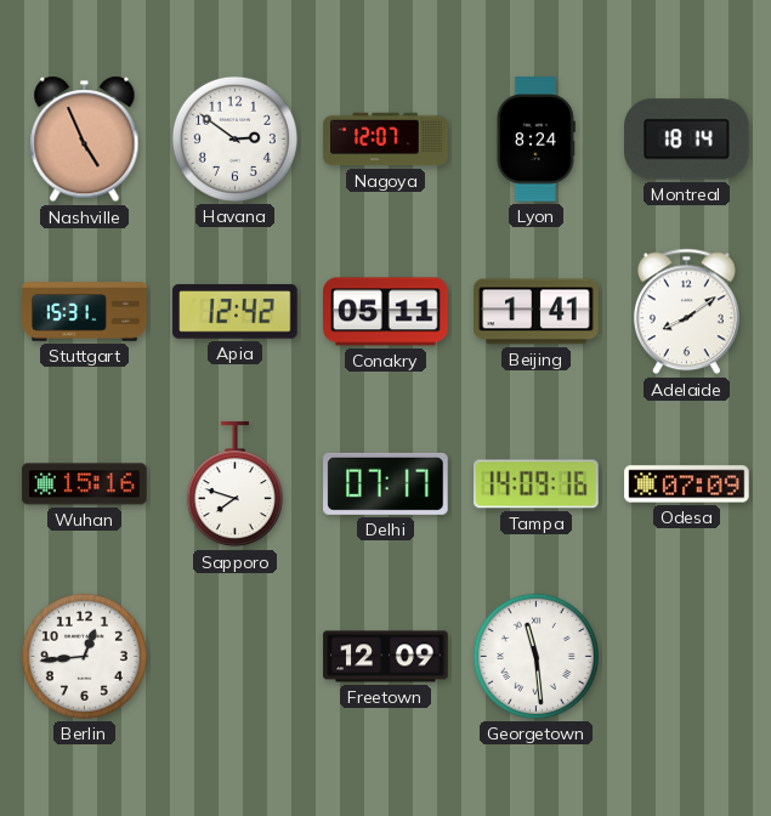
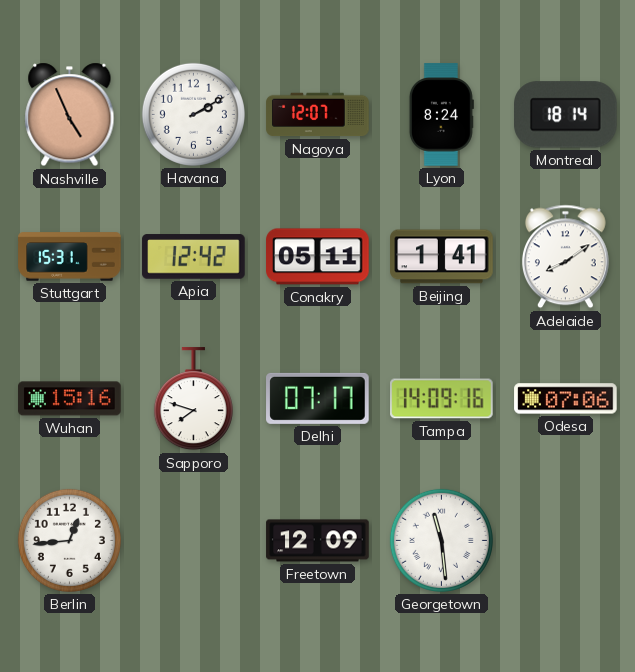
Havana: 2:51 -> 2:10
Odesa: 07:09 -> 07:06
